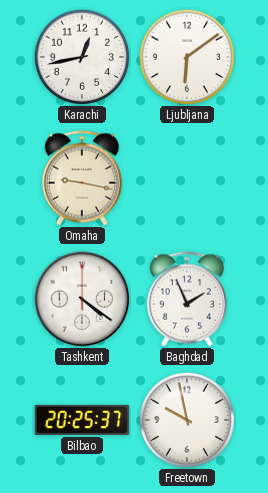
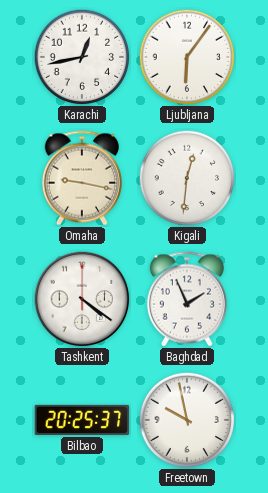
Ljubljana: 6:09 -> 6:06
Kigali: none -> 12:31
